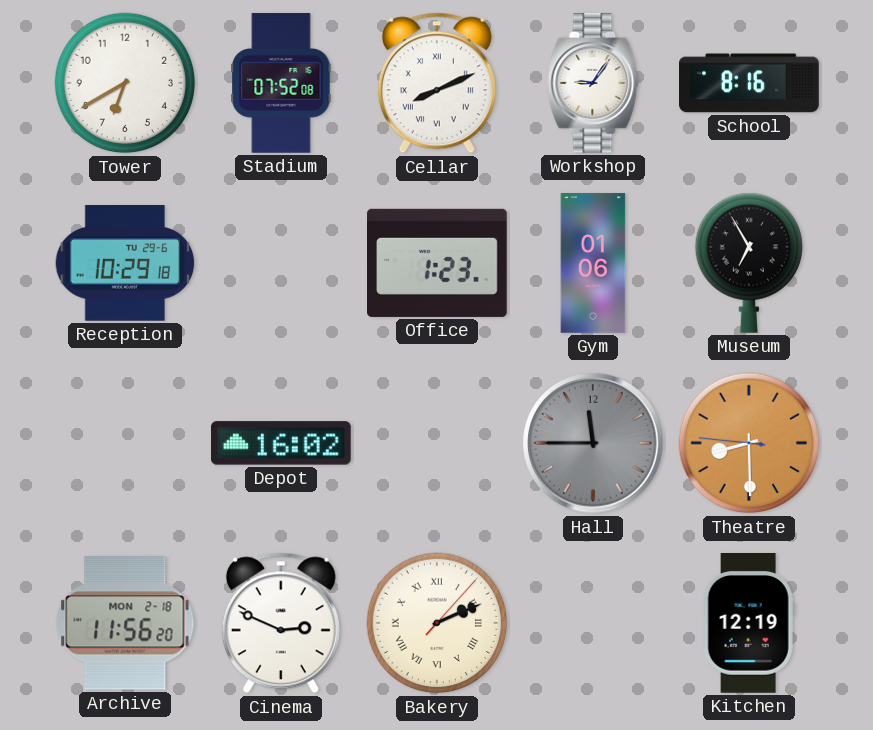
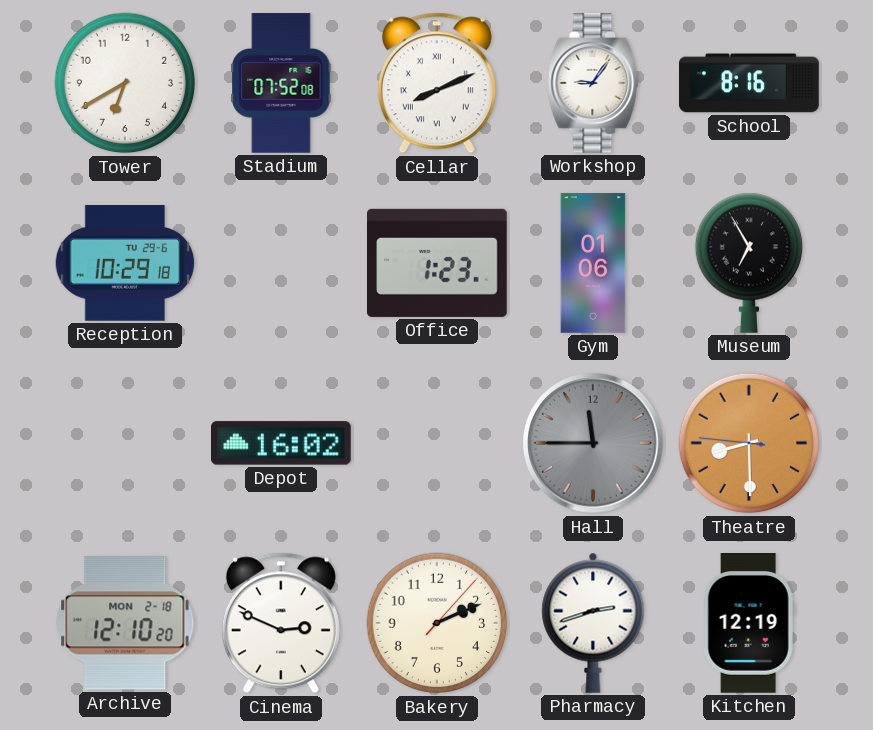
Archive: 11:56 -> 12:10
Bakery numerals: Roman -> Arabic
Pharmacy: none -> 2:42
